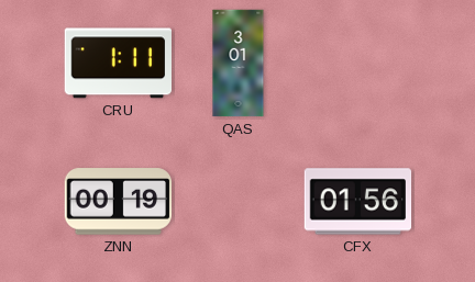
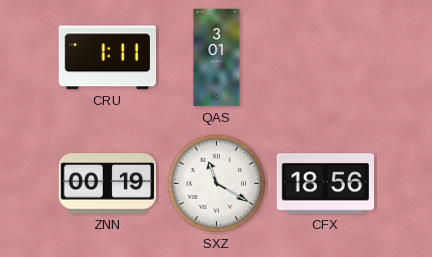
SXZ: none -> 11:20
CFX: 01:56 -> 18:56
